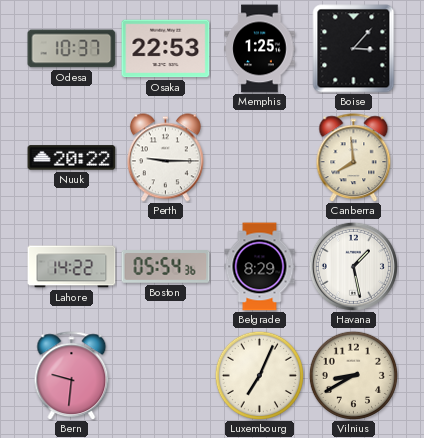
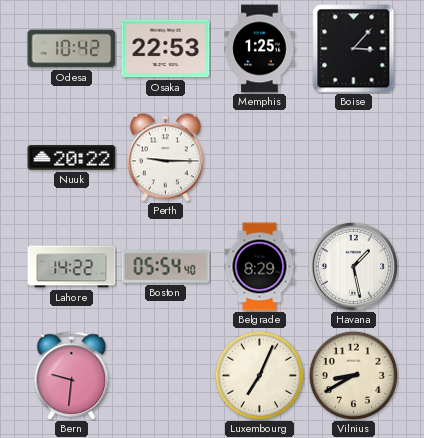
Odesa: 10:37 -> 10:42
Canberra: 7:59 -> none
Boston: 05:54:36 -> 05:54:40
